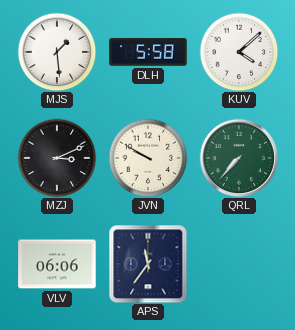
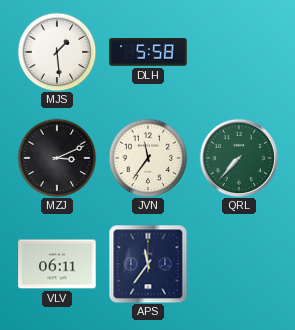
KUV: 4:08 -> none
JVN: 9:50 -> 11:36
VLV: 06:06 -> 06:11
